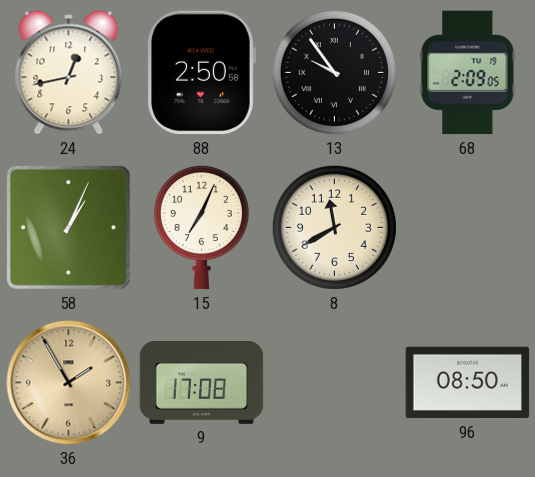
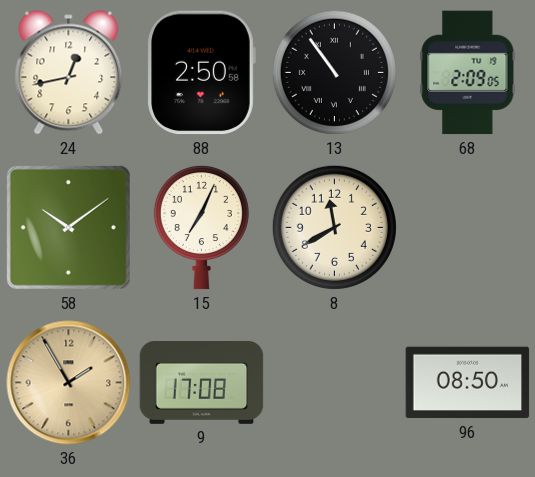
13: 9:54 -> 10:54
58: 1:04 -> 10:09
